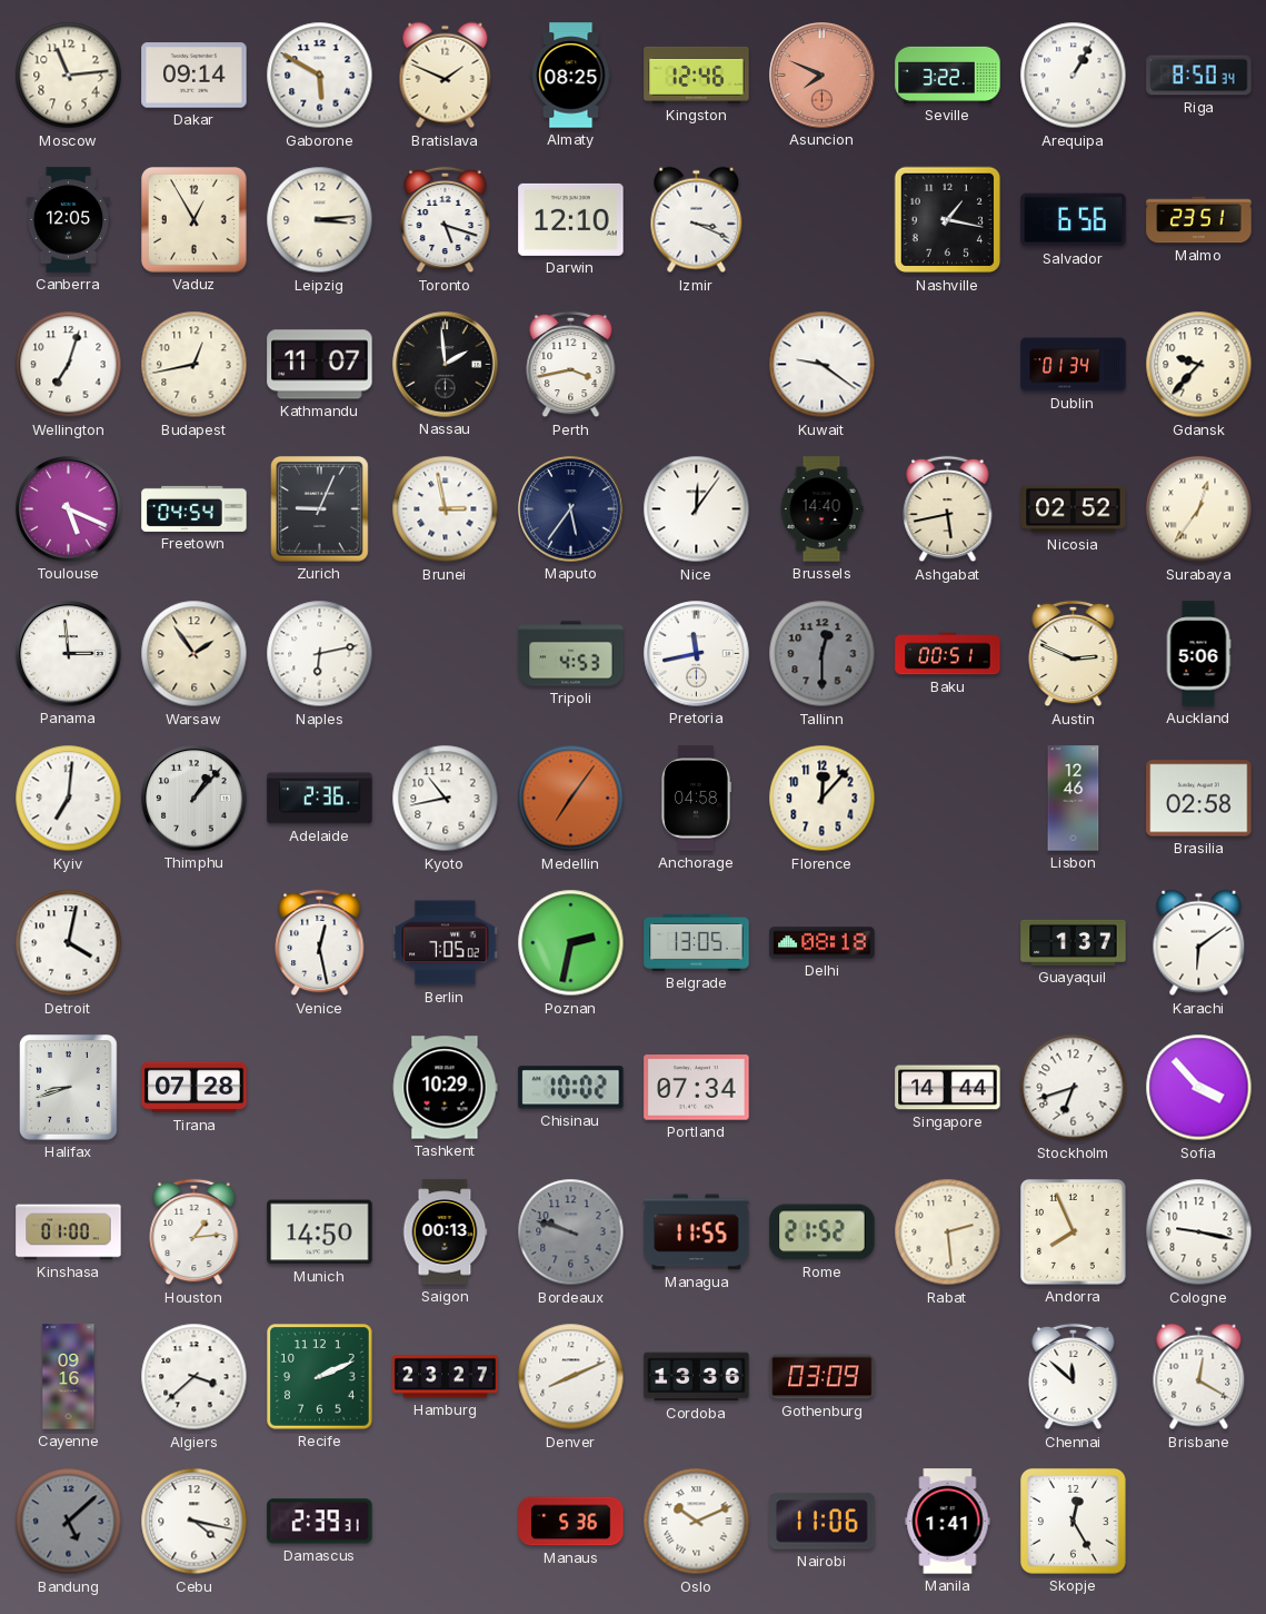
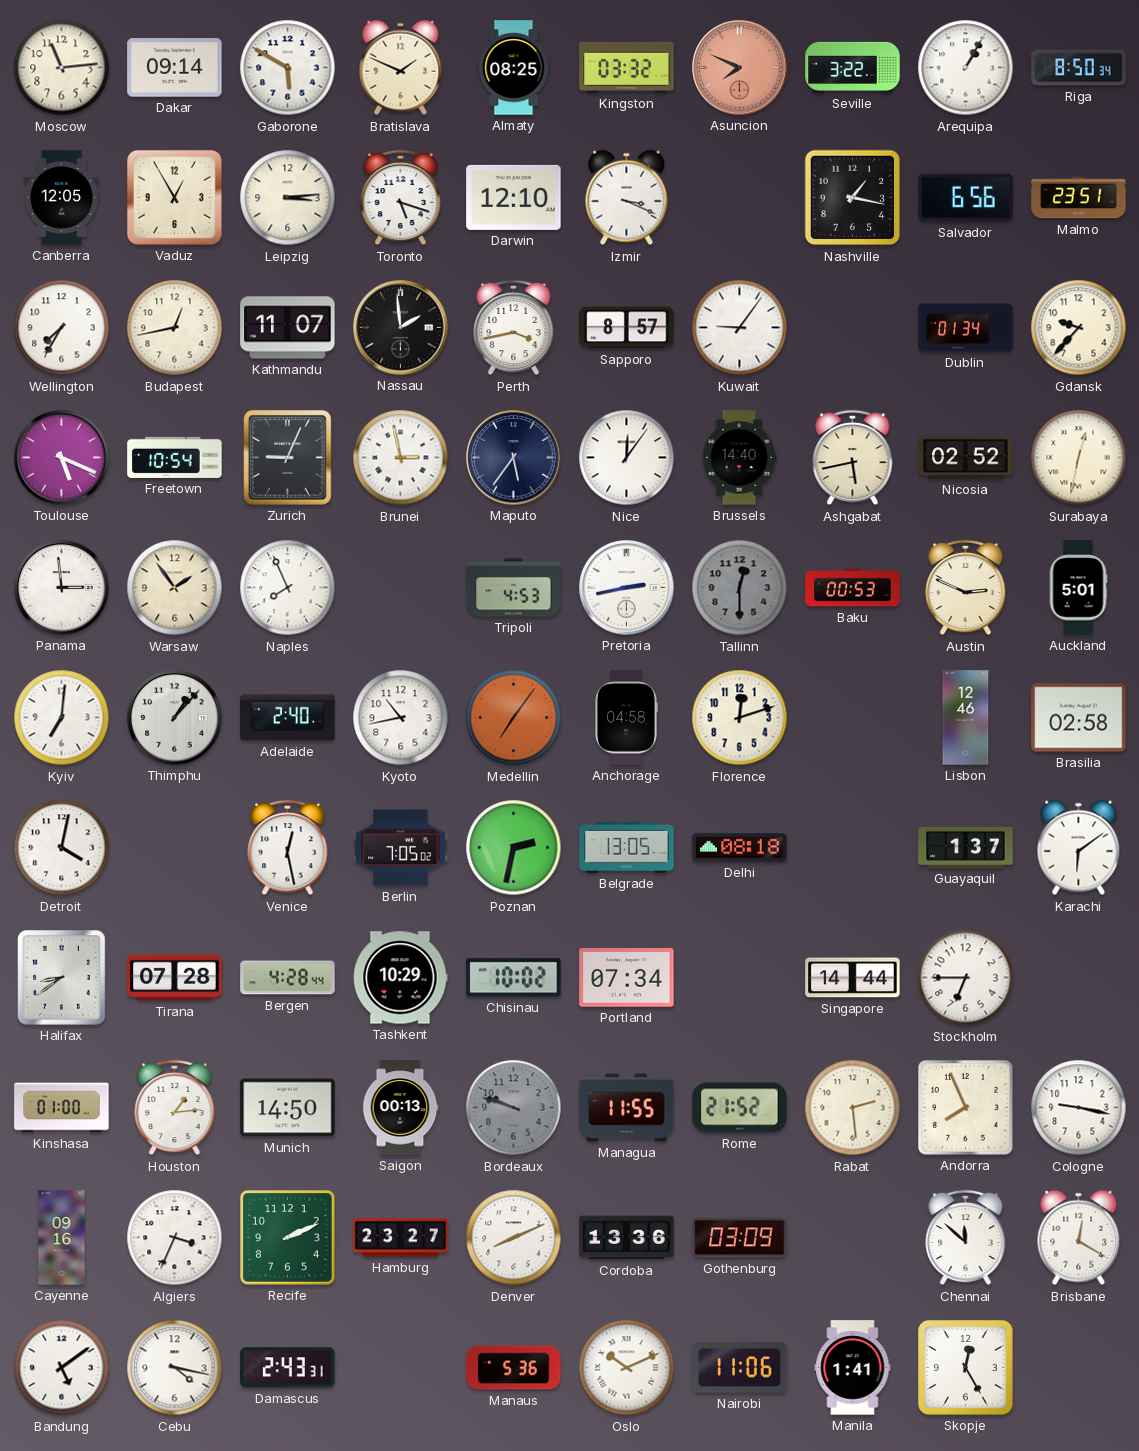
Kingston: 12:46 -> 03:32
Wellington: 7:03 -> 7:35
Sapporo: none -> 8:57
Kuwait: 9:21 -> 9:06
Freetown: 04:54 -> 10:54
Surabaya: 12:36 -> 12:32
Naples: 6:13 -> 7:56
Pretoria: 11:43 -> 2:43
Baku: 00:51 -> 00:53
Auckland: 5:06 -> 5:01
Adelaide: 2:36 -> 2:40
Florence: 12:07 -> 12:12
Halifax: 8:42 -> 8:39
Bergen: none -> 4:28
Stockholm: 6:42 -> 6:45
Sofia: 3:53 -> none
Algiers: 3:38 -> 3:34
Bandung: 5:08 -> 5:09
Bandung dial: grey -> white
Damascus: 2:39 -> 2:43
